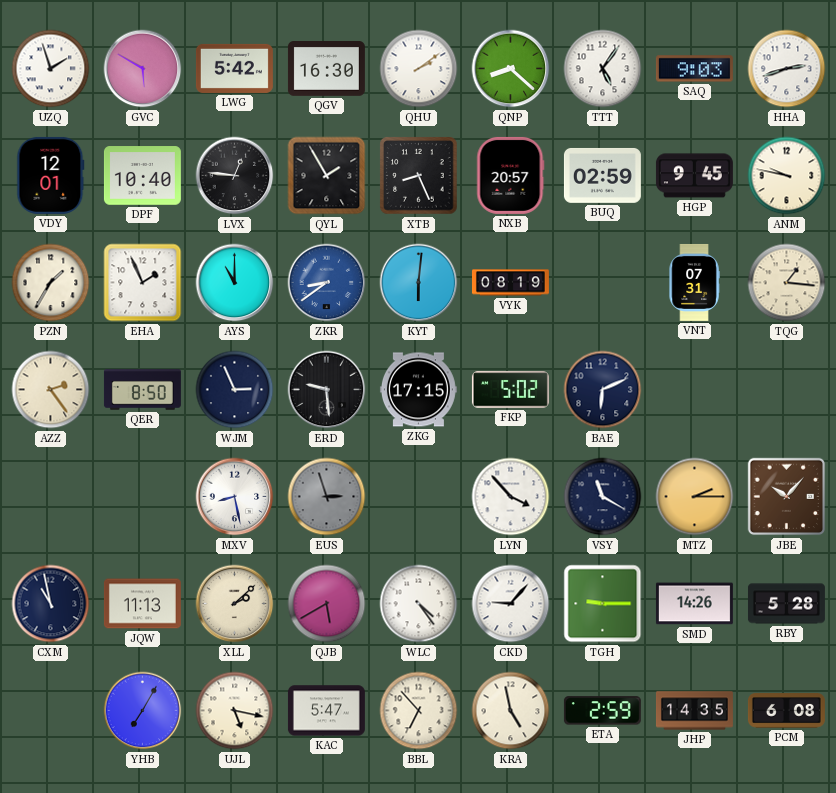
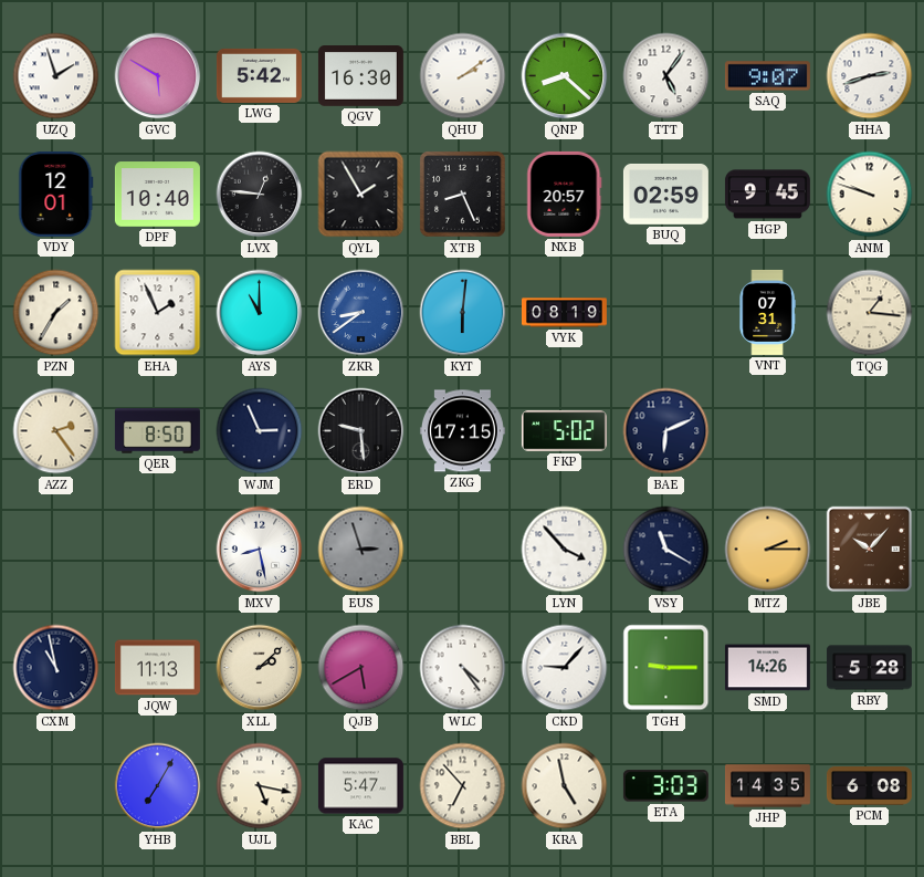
SAQ: 9:03 -> 9:07
ANM: 9:47 -> 9:48
ETA: 2:59 -> 3:03
